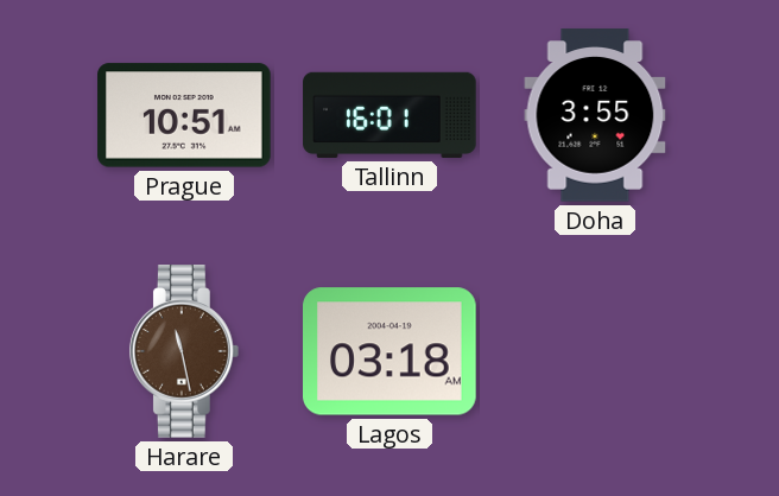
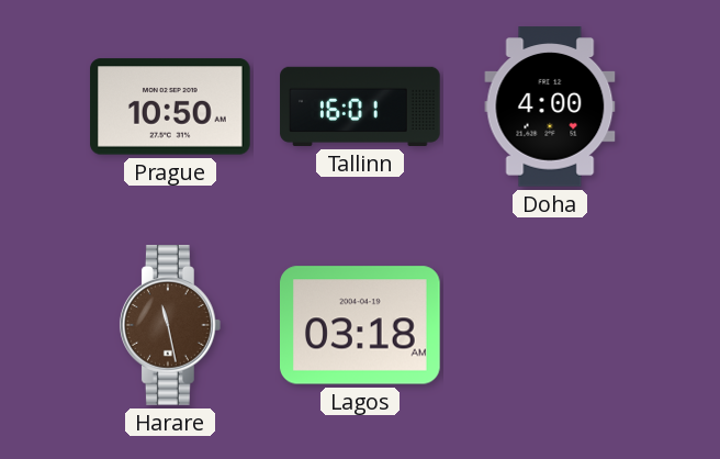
Prague: 10:51 -> 10:50
Doha: 3:55 -> 4:00
